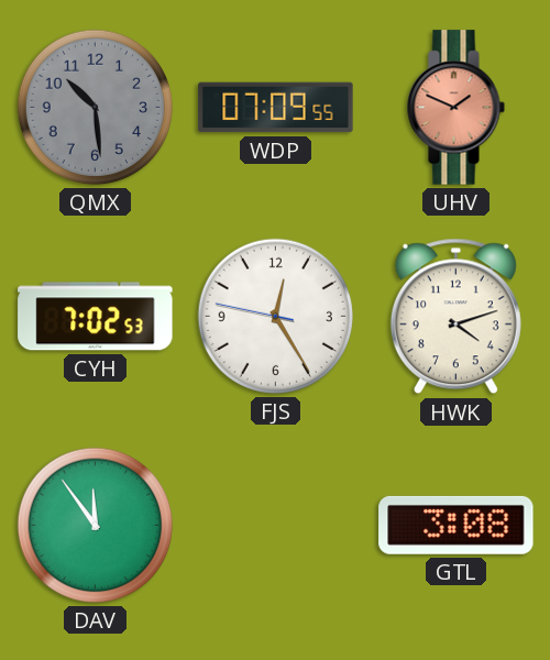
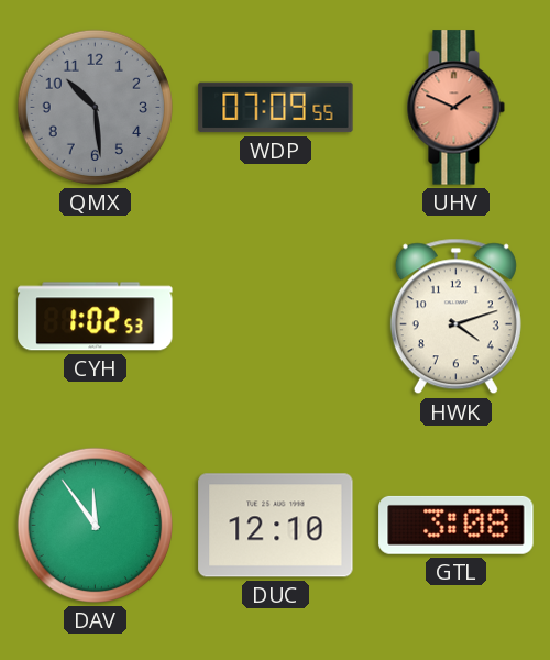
CYH: 7:02 -> 1:02
FJS: 12:24 -> none
DUC: none -> 12:10
